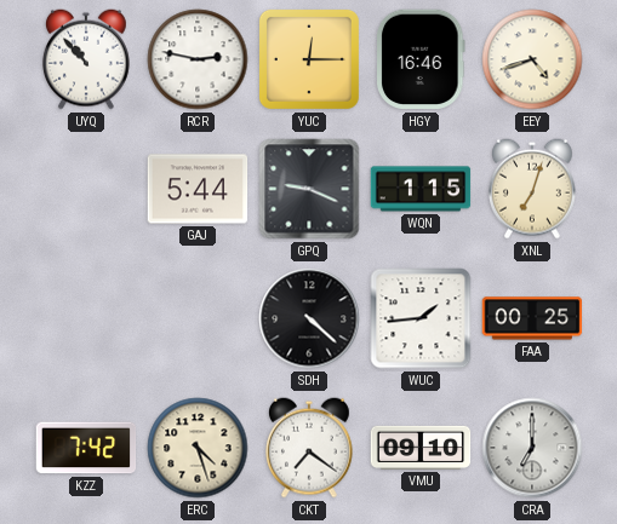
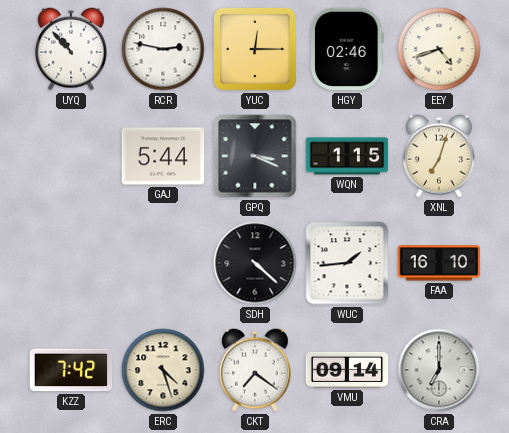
HGY: 16:46 -> 02:46
GPQ: 9:19 -> 3:19
FAA: 00:25 -> 16:10
VMU: 09:10 -> 09:14
